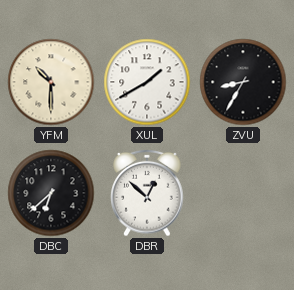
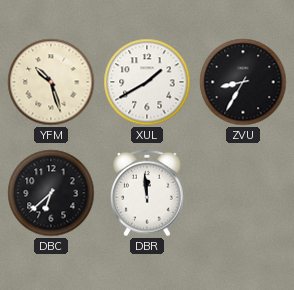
YFM: 10:30 -> 10:27
DBR: 12:52 -> 11:59
